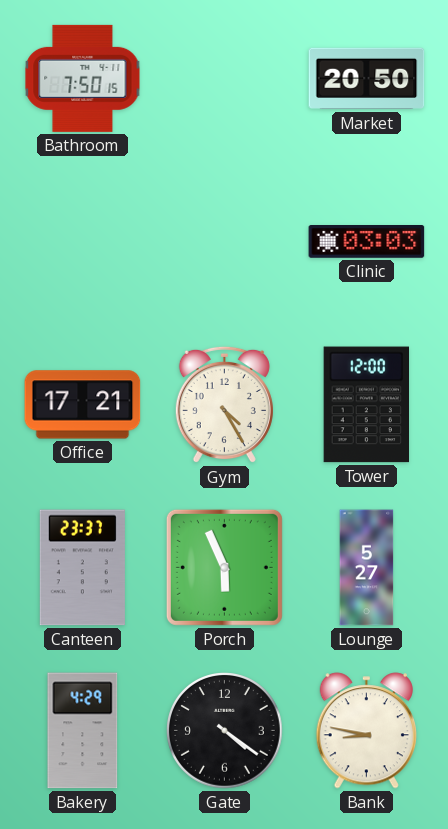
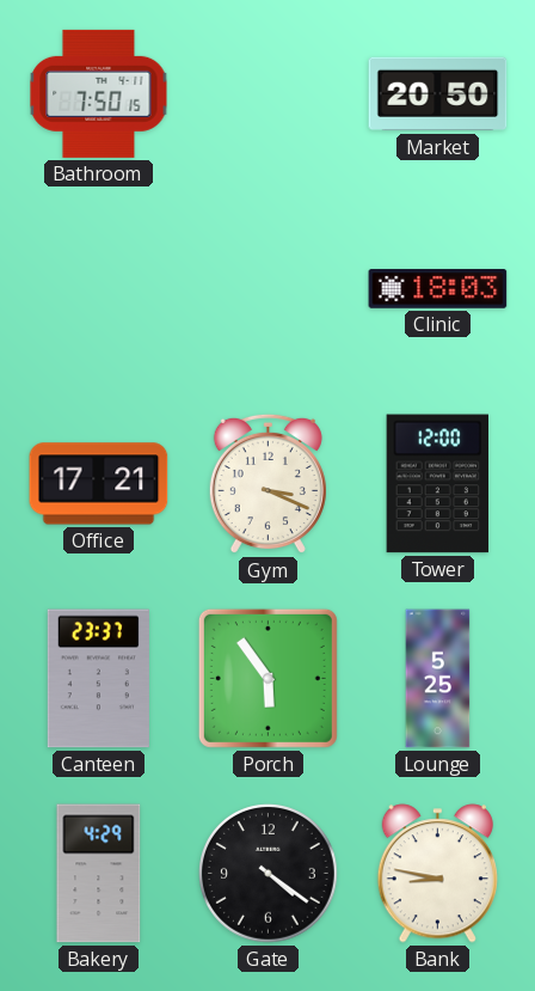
Clinic: 03:03 -> 18:03
Gym: 4:25 -> 3:19
Porch: 5:56 -> 5:54
Lounge: 5:27 -> 5:25
